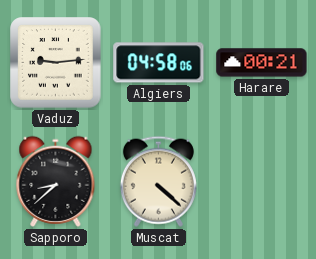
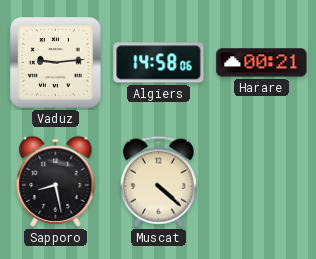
Algiers: 04:58 -> 14:58
Sapporo: 8:38 -> 8:28
